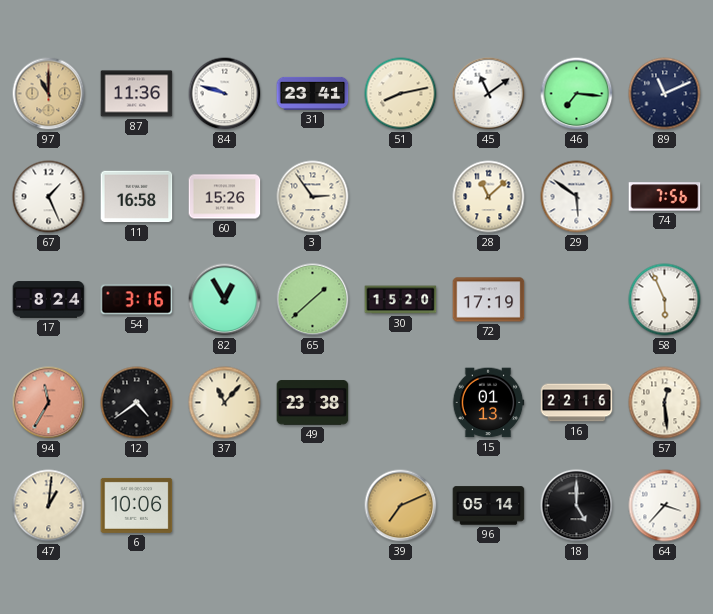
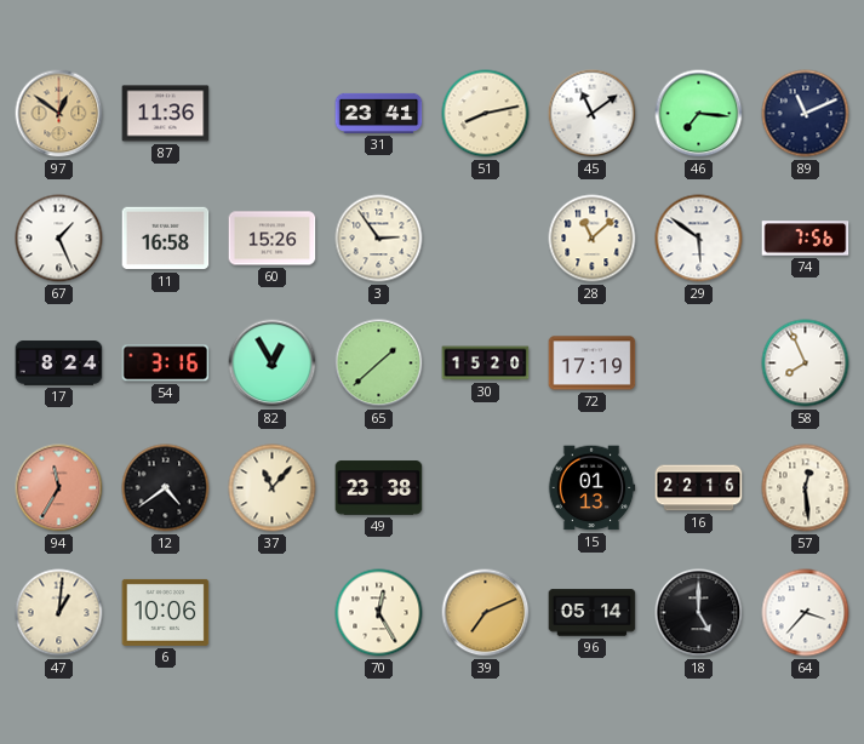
97: 11:00 -> 12:51
84: 9:48 -> none
58: 5:56 -> 7:56
70: none -> 12:25
